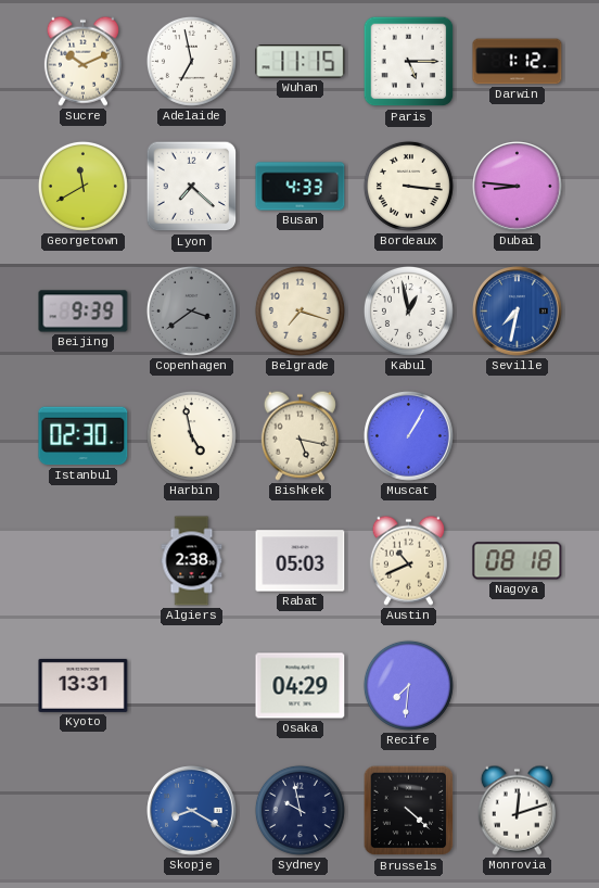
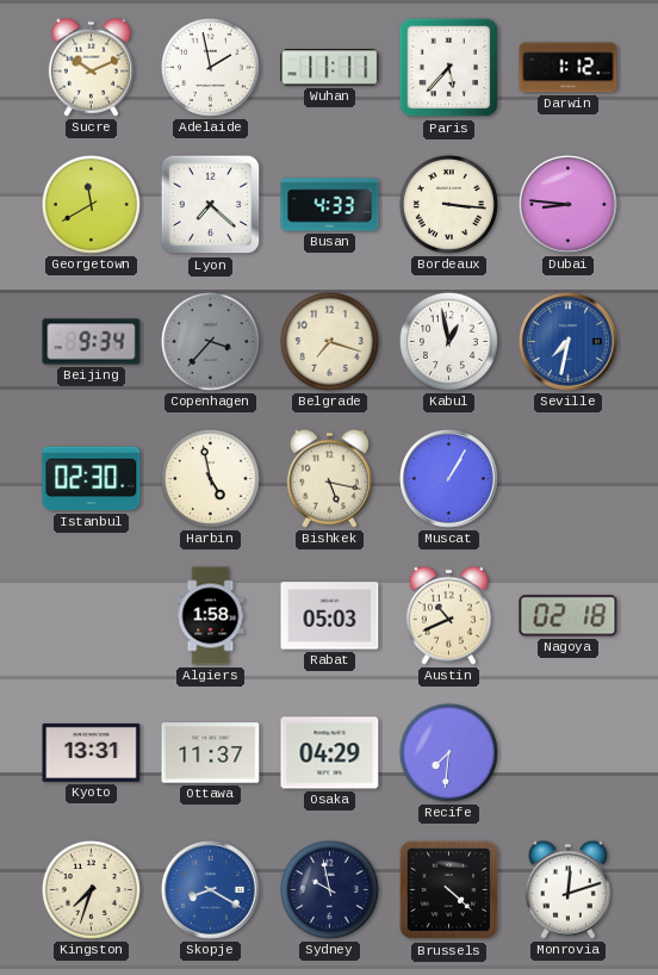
Adelaide: 6:58 -> 1:58
Wuhan: 11:15 -> 11:11
Paris: 5:15 -> 5:37
Beijing: 9:39 -> 9:34
Copenhagen: 3:39 -> 3:37
Algiers: 2:38 -> 1:58
Nagoya: 08:18 -> 02:18
Ottawa: none -> 11:37
Kingston: none -> 7:33
